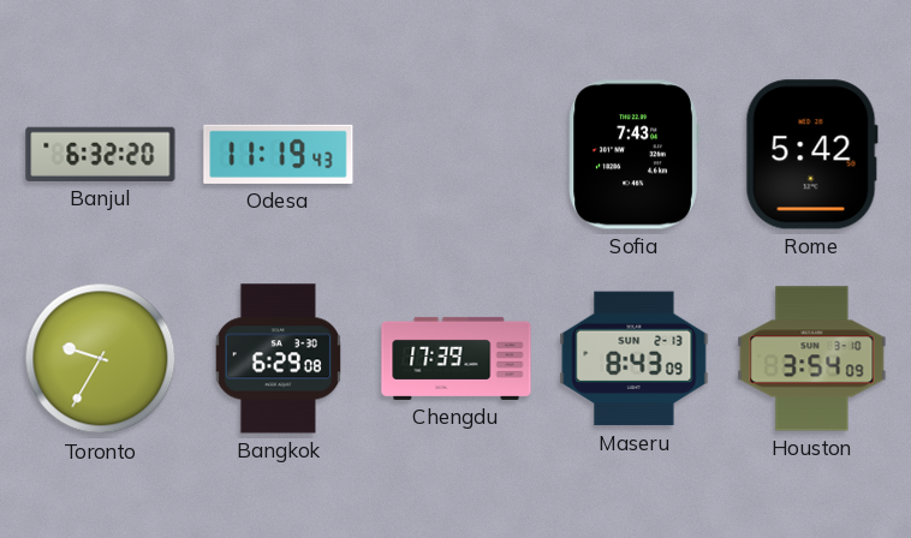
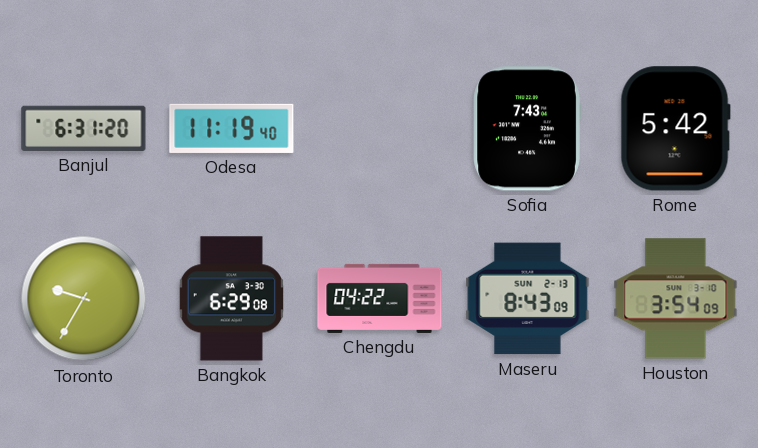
Banjul: 6:32 -> 6:31
Odesa: 11:19:43 -> 11:19:40
Chengdu: 17:39 -> 04:22
